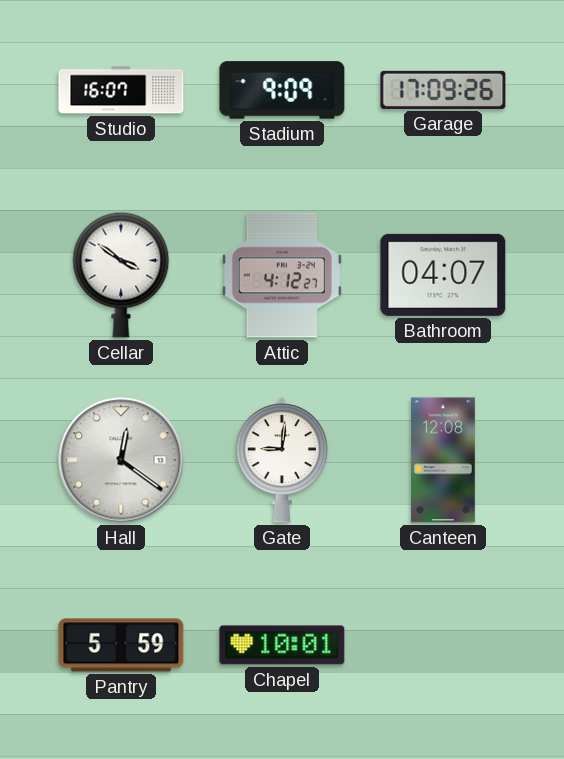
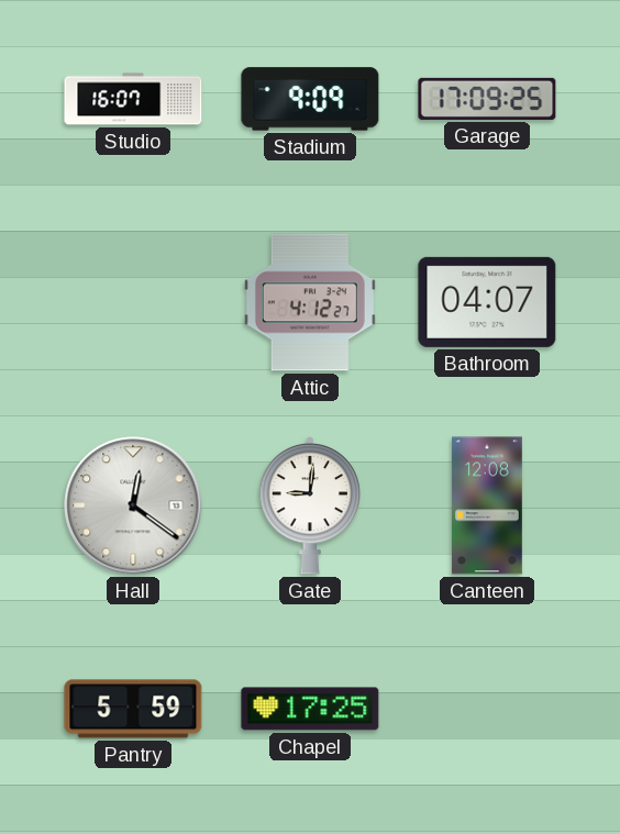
Garage: 17:09:26 -> 17:09:25
Cellar: 3:51 -> none
Chapel: 10:01 -> 17:25
